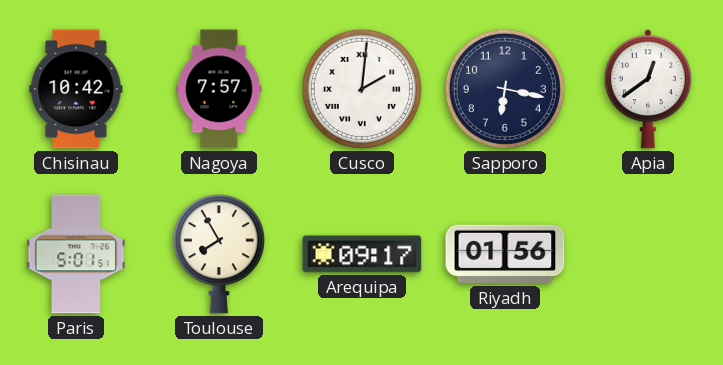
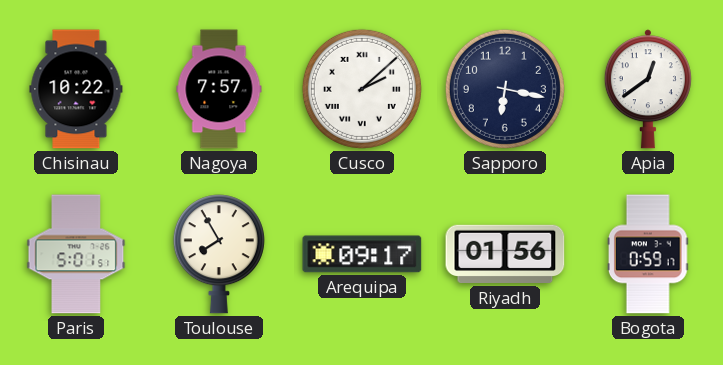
Chisinau: 10:42 -> 10:22
Cusco: 2:01 -> 2:08
Bogota: none -> 0:59
